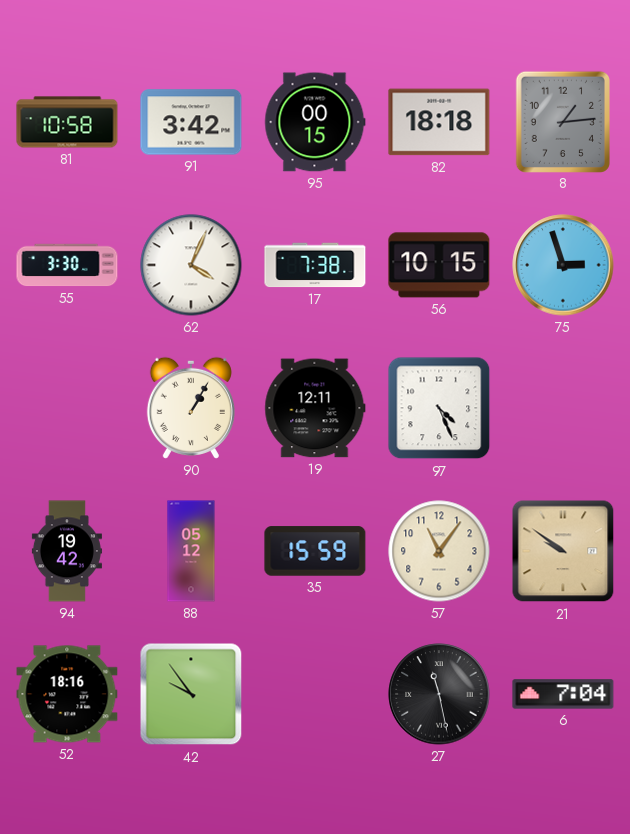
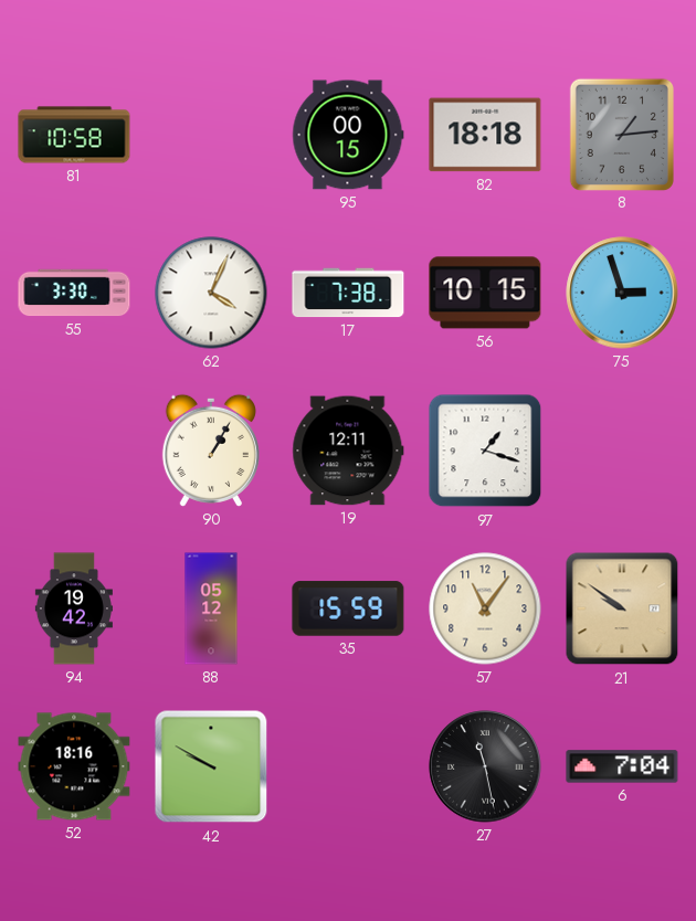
91: 3:42 -> none
97: 4:26 -> 1:18
42: 9:54 -> 9:50
